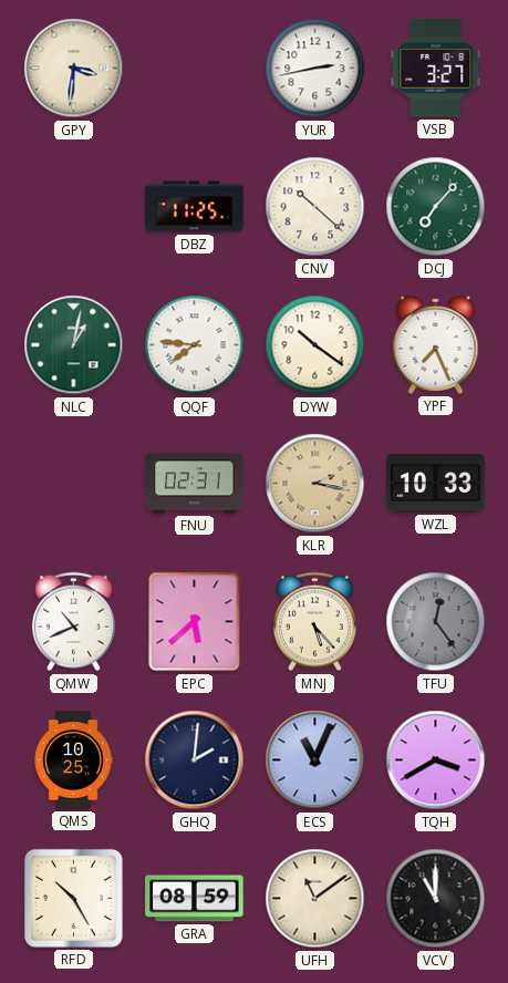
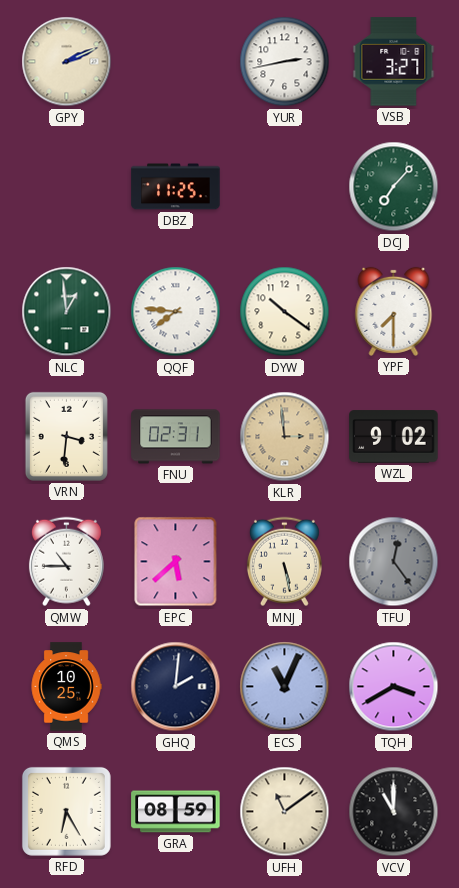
GPY: 3:31 -> 2:11
CNV: 10:22 -> none
NLC: 1:02 -> 12:59
YPF: 7:26 -> 7:30
VRN: none -> 3:31
KLR: 2:17 -> 2:59
WZL: 10:33 -> 9:02
QMW: 10:41 -> 10:45
MNJ: 5:23 -> 5:28
RFD: 10:25 -> 6:25
